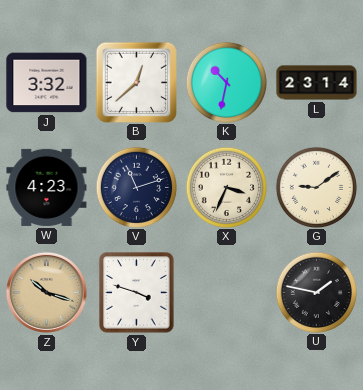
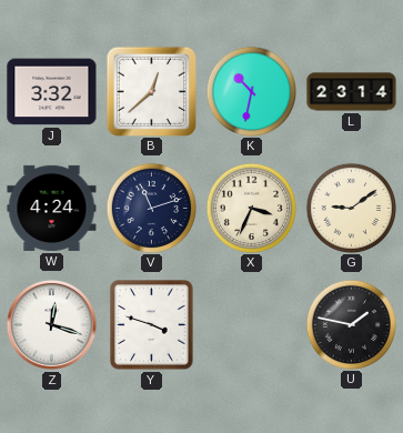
W: 4:23 -> 4:24
Z: 10:18 -> 12:18
Z dial: champagne -> white
